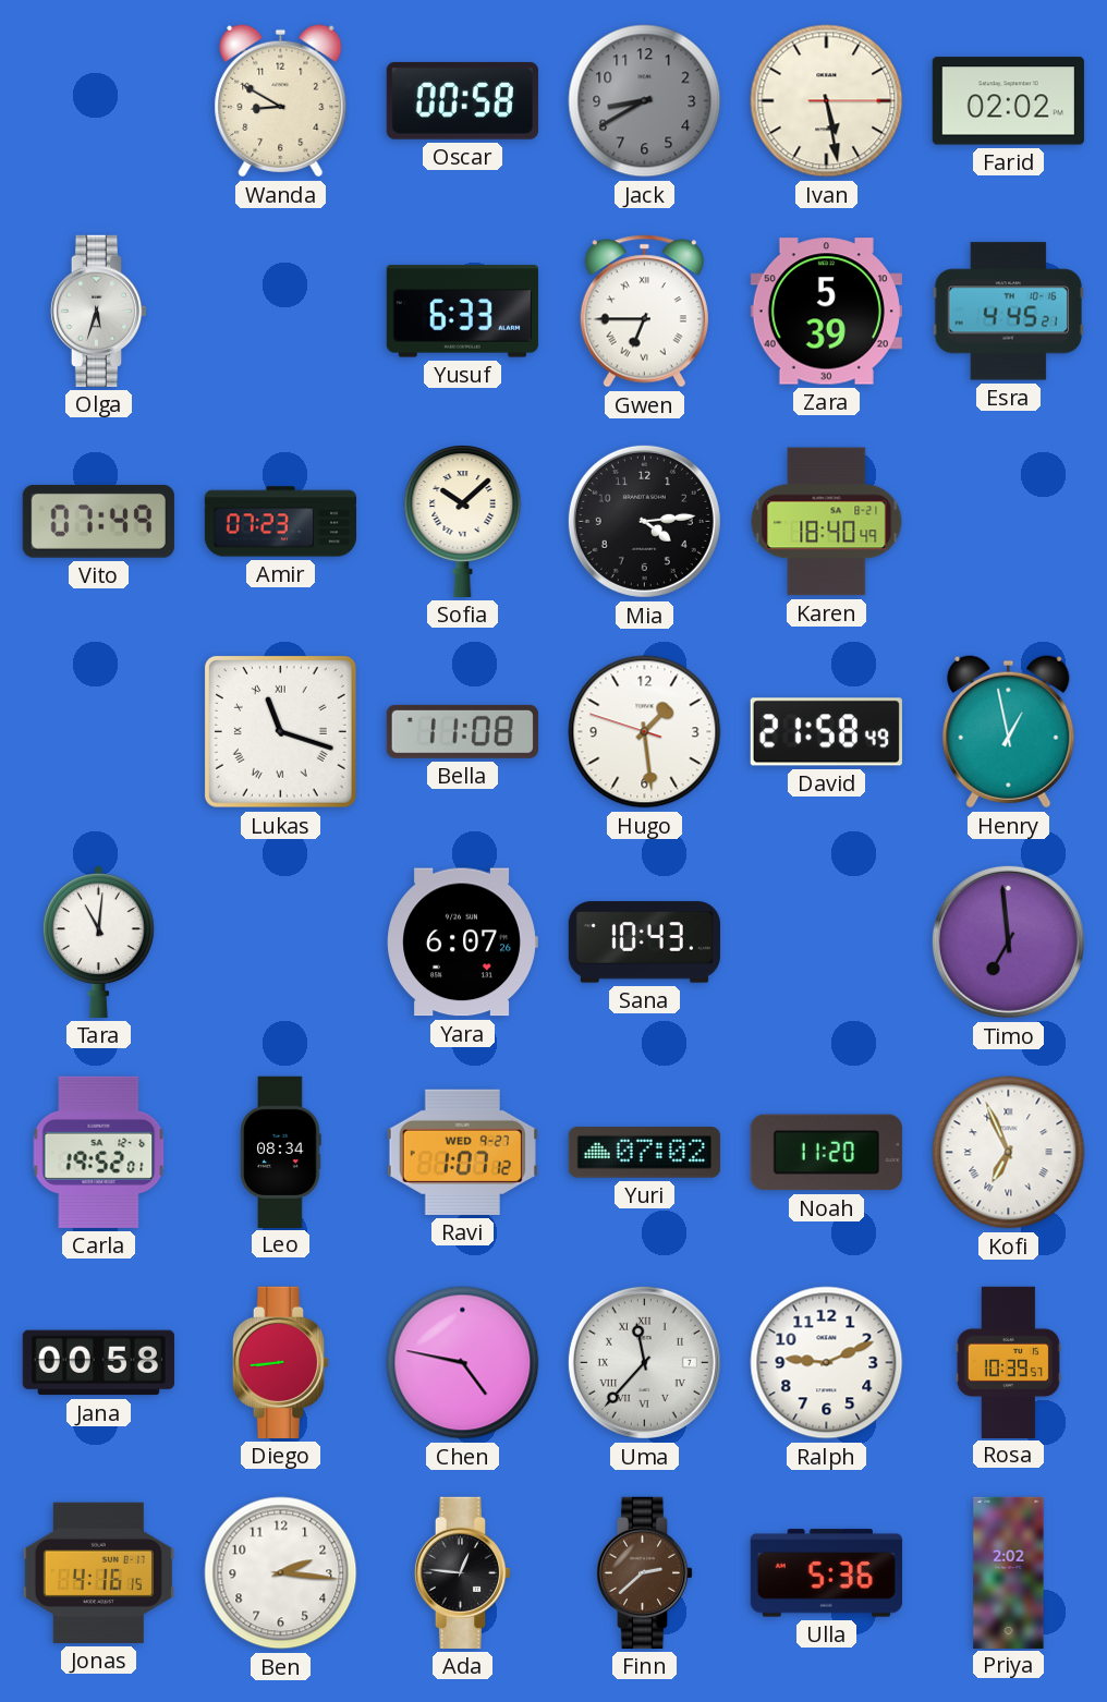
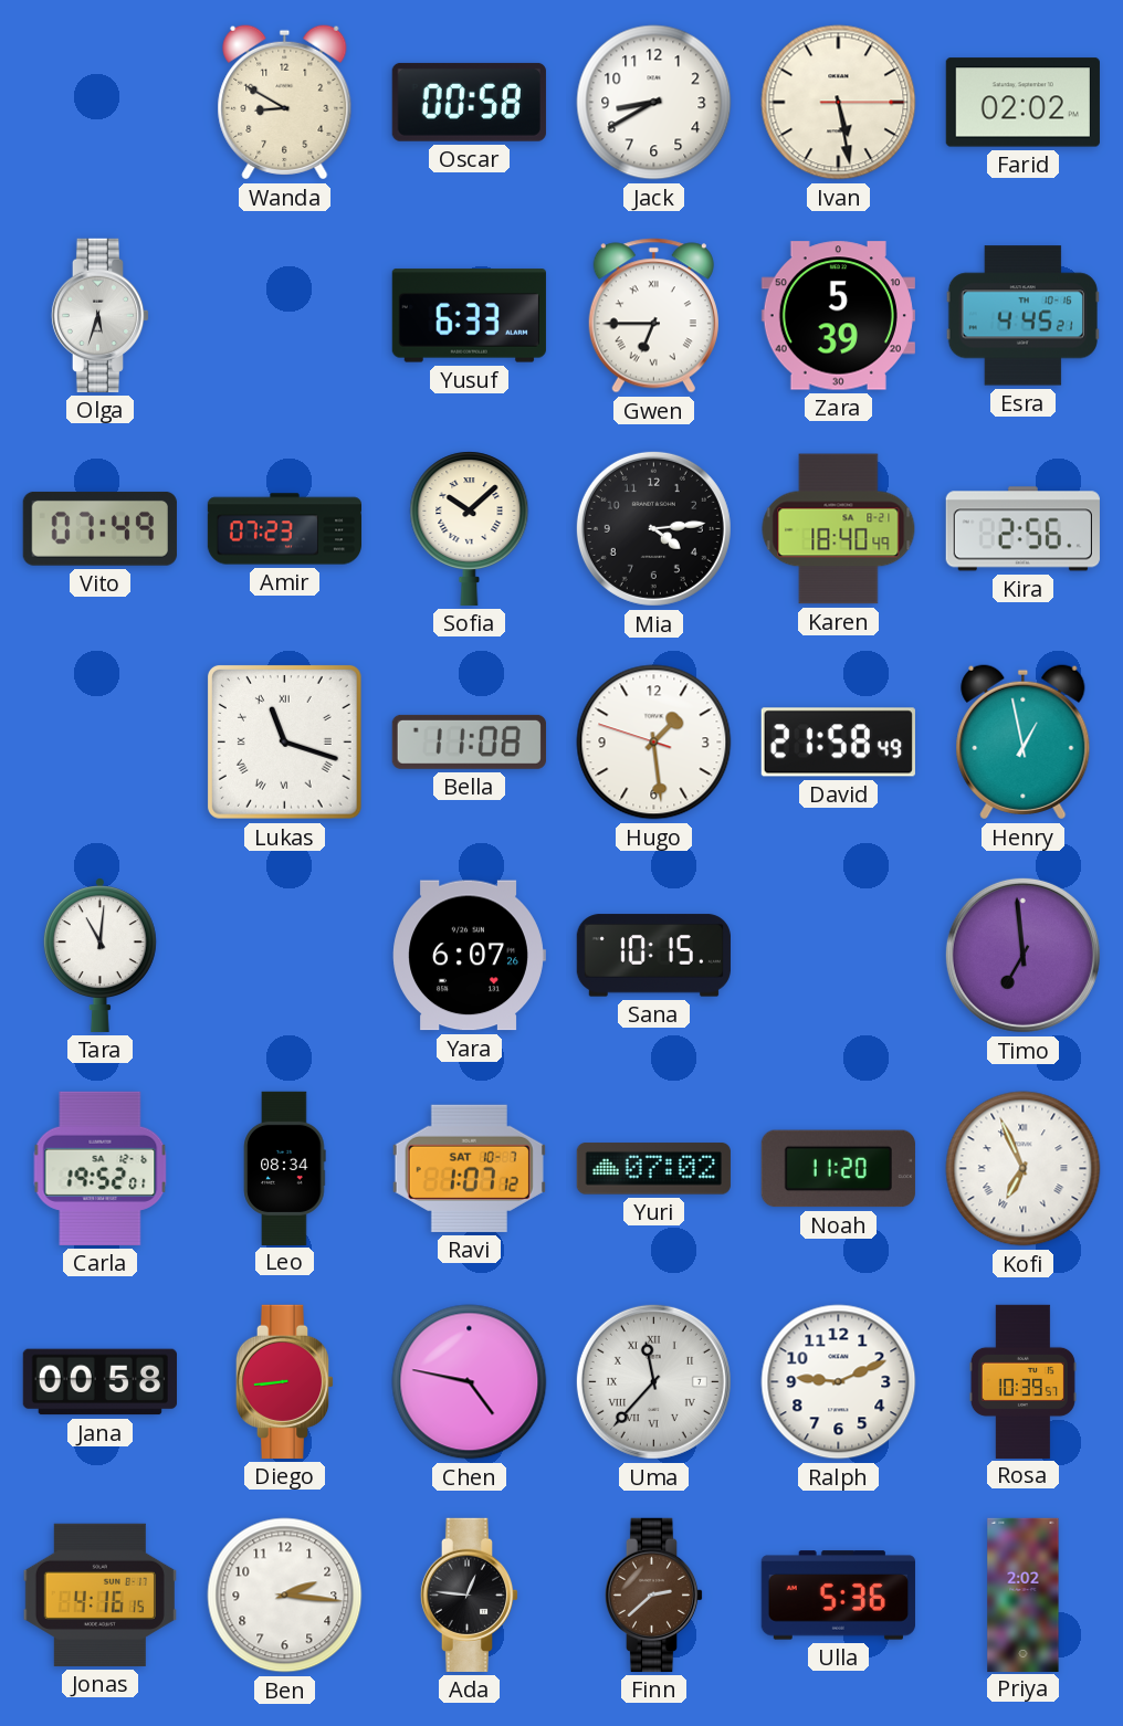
Jack dial: grey -> white
Kira: none -> 2:56
Sana: 10:43 -> 10:15
Ravi date: WED 9-27 -> SAT 10-7
